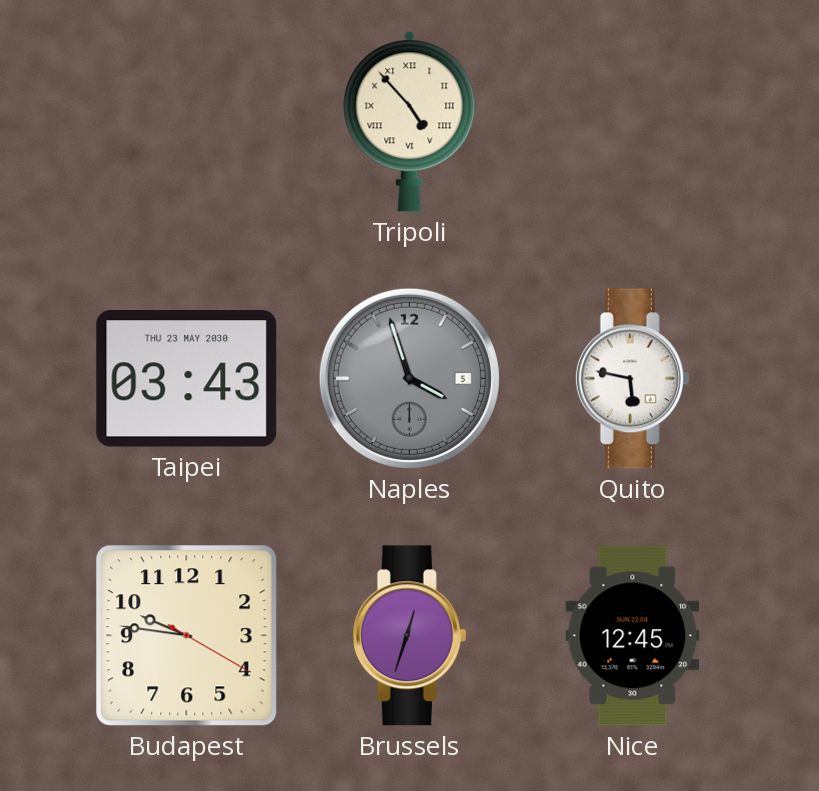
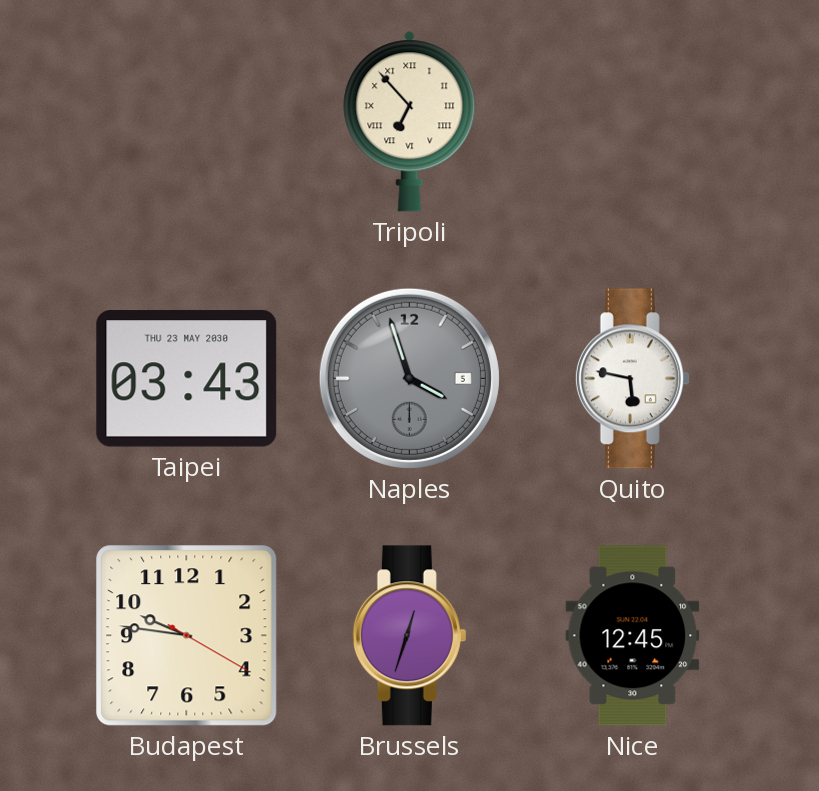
Tripoli: 4:53 -> 6:53
